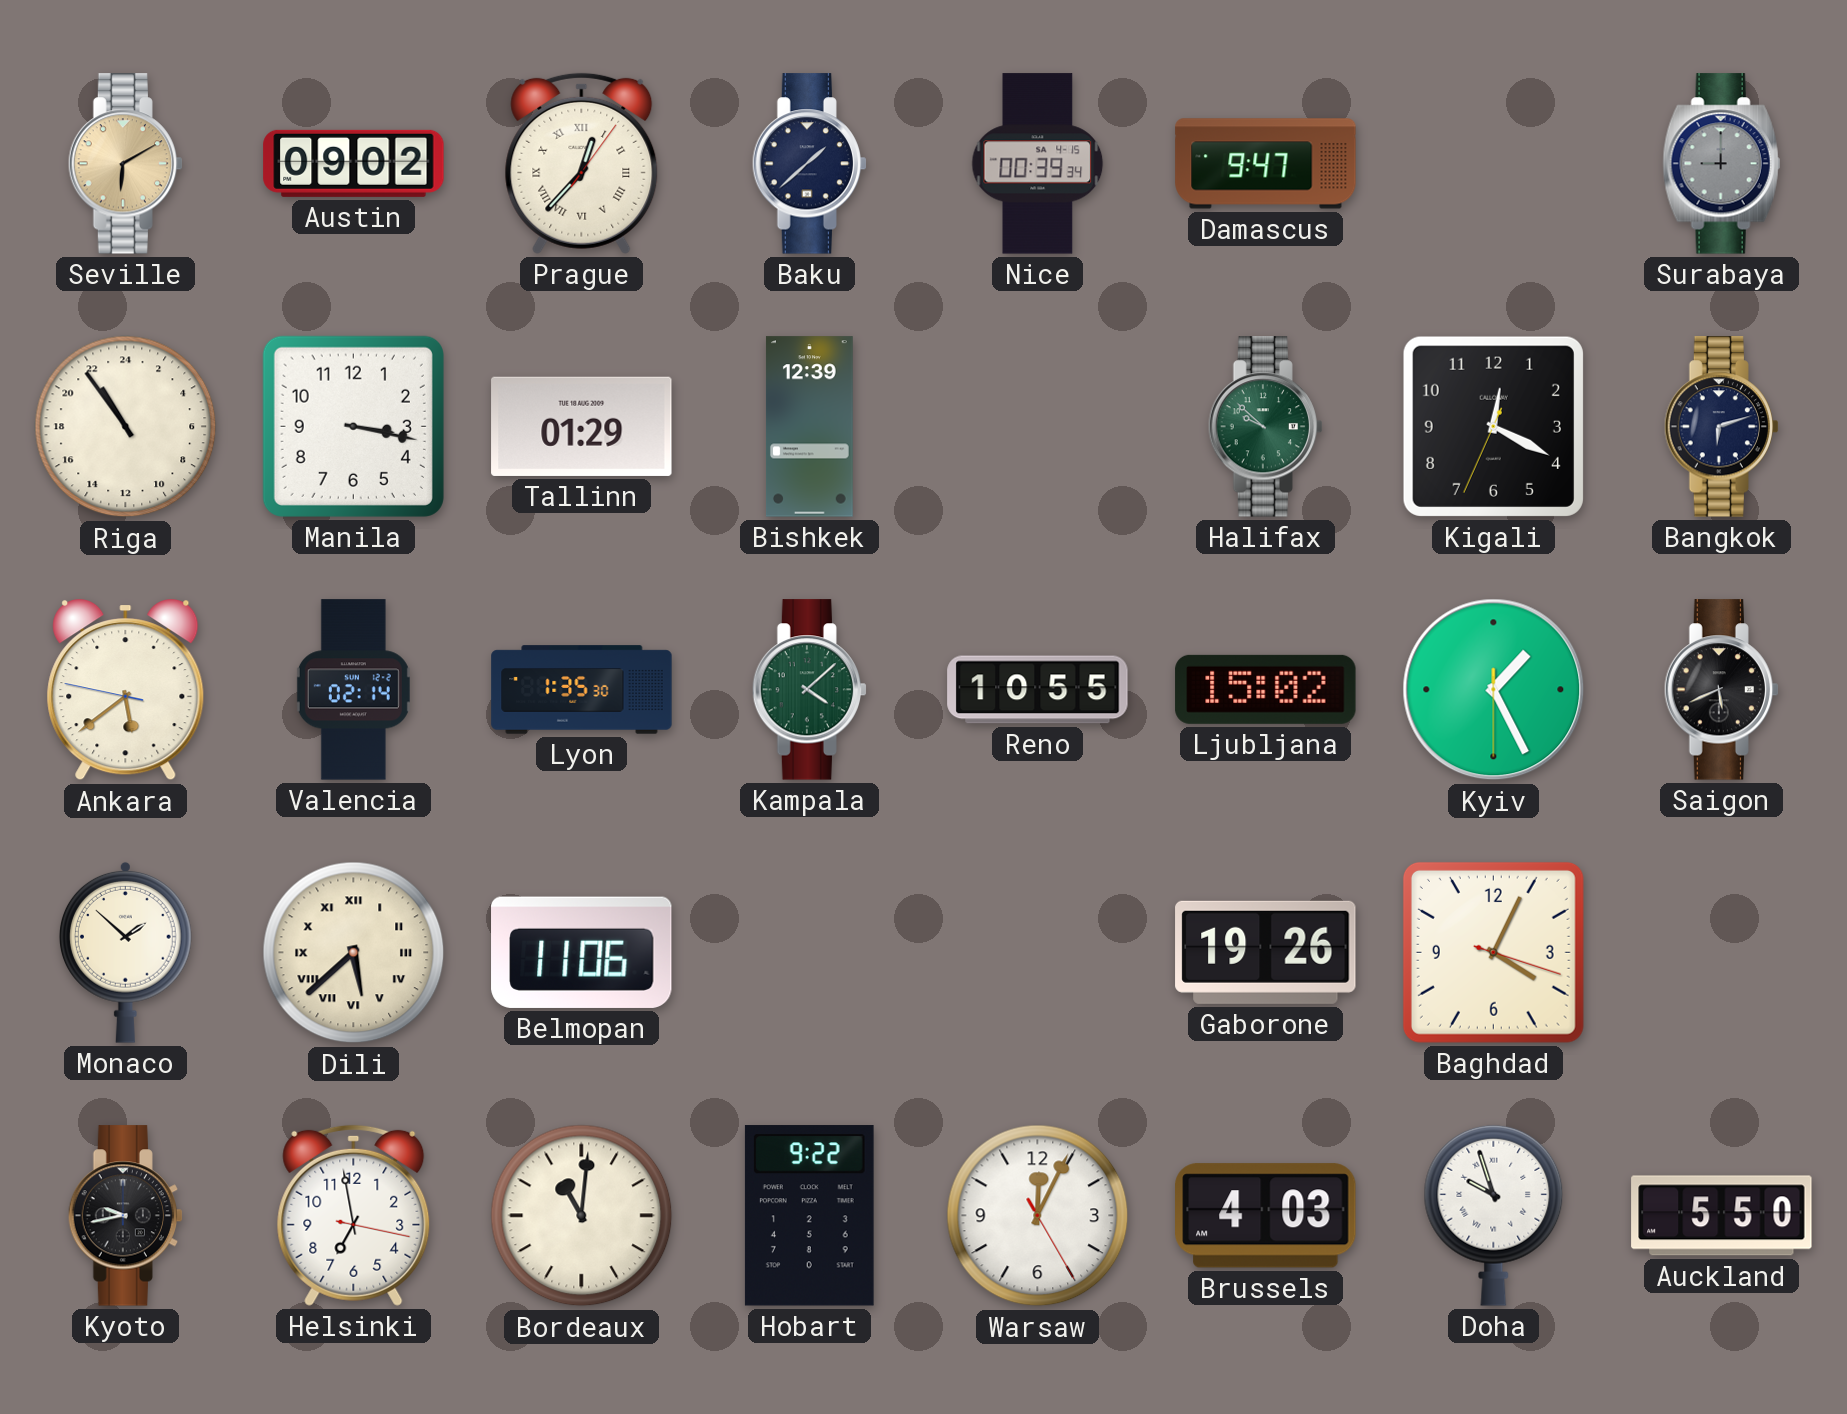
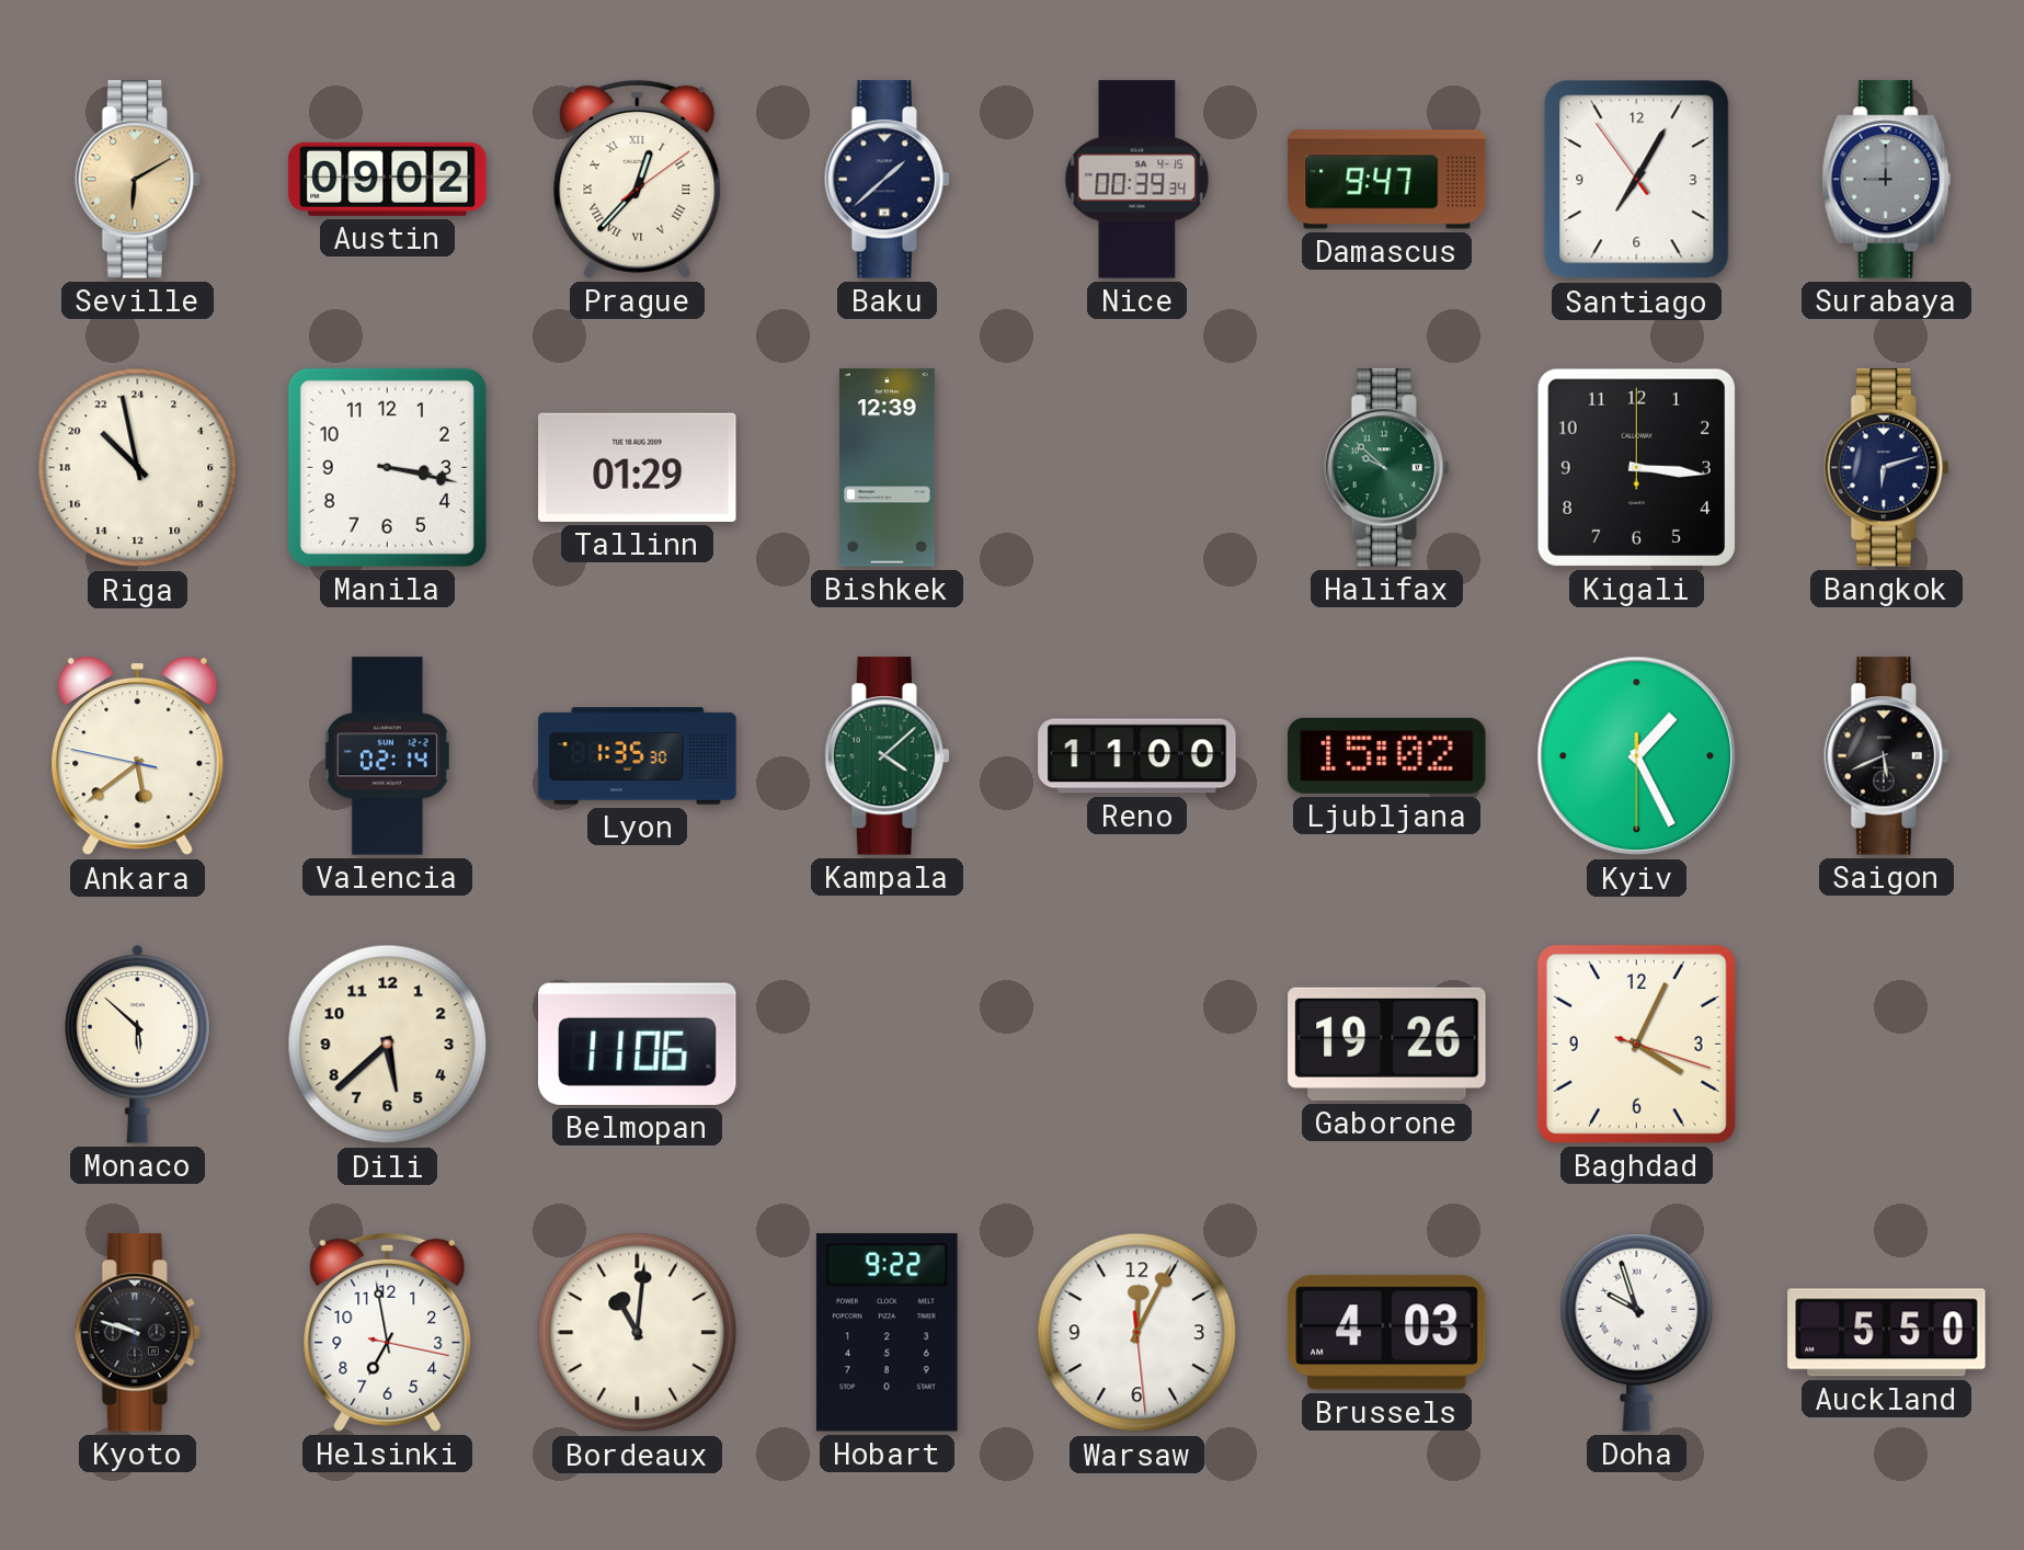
Prague: 12:37:06 -> 12:37:09
Santiago: none -> 7:04
Riga: 21:54 -> 20:58
Kigali: 12:19 -> 3:16
Reno: 10:55 -> 11:00
Monaco: 1:52 -> 5:52
Dili numerals: Roman -> Arabic
Kyoto: 9:43 -> 9:48
Warsaw: 12:04:25 -> 12:04:29
